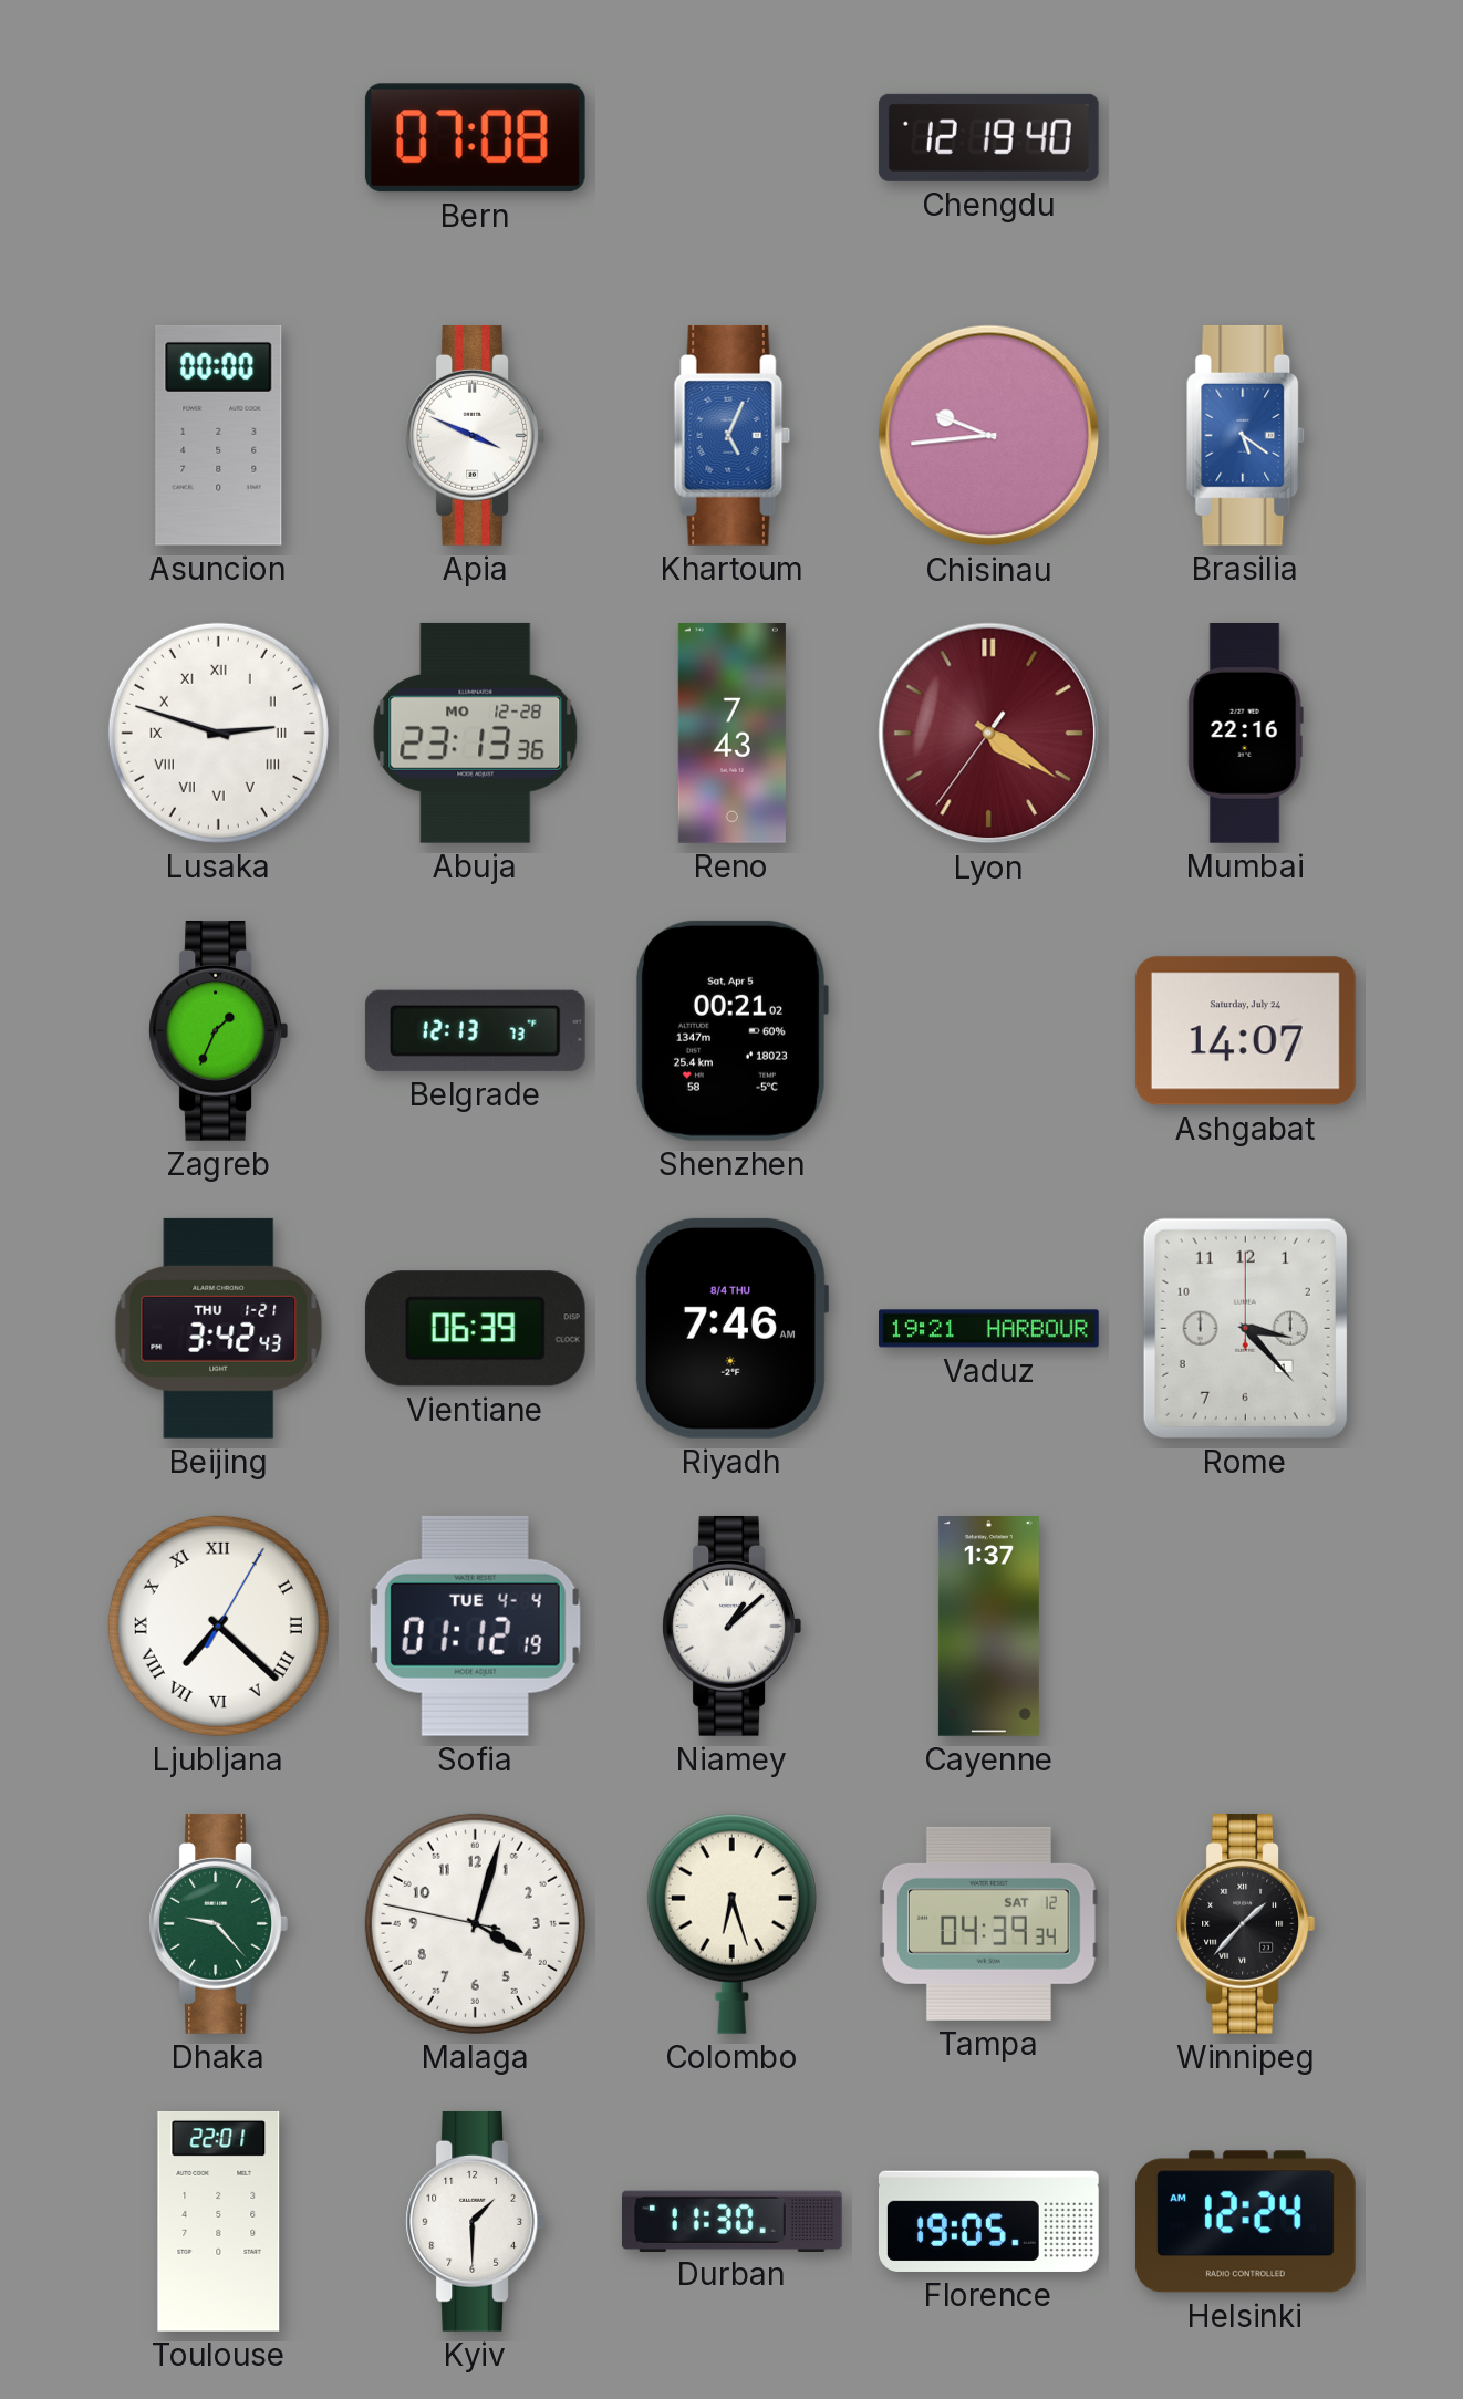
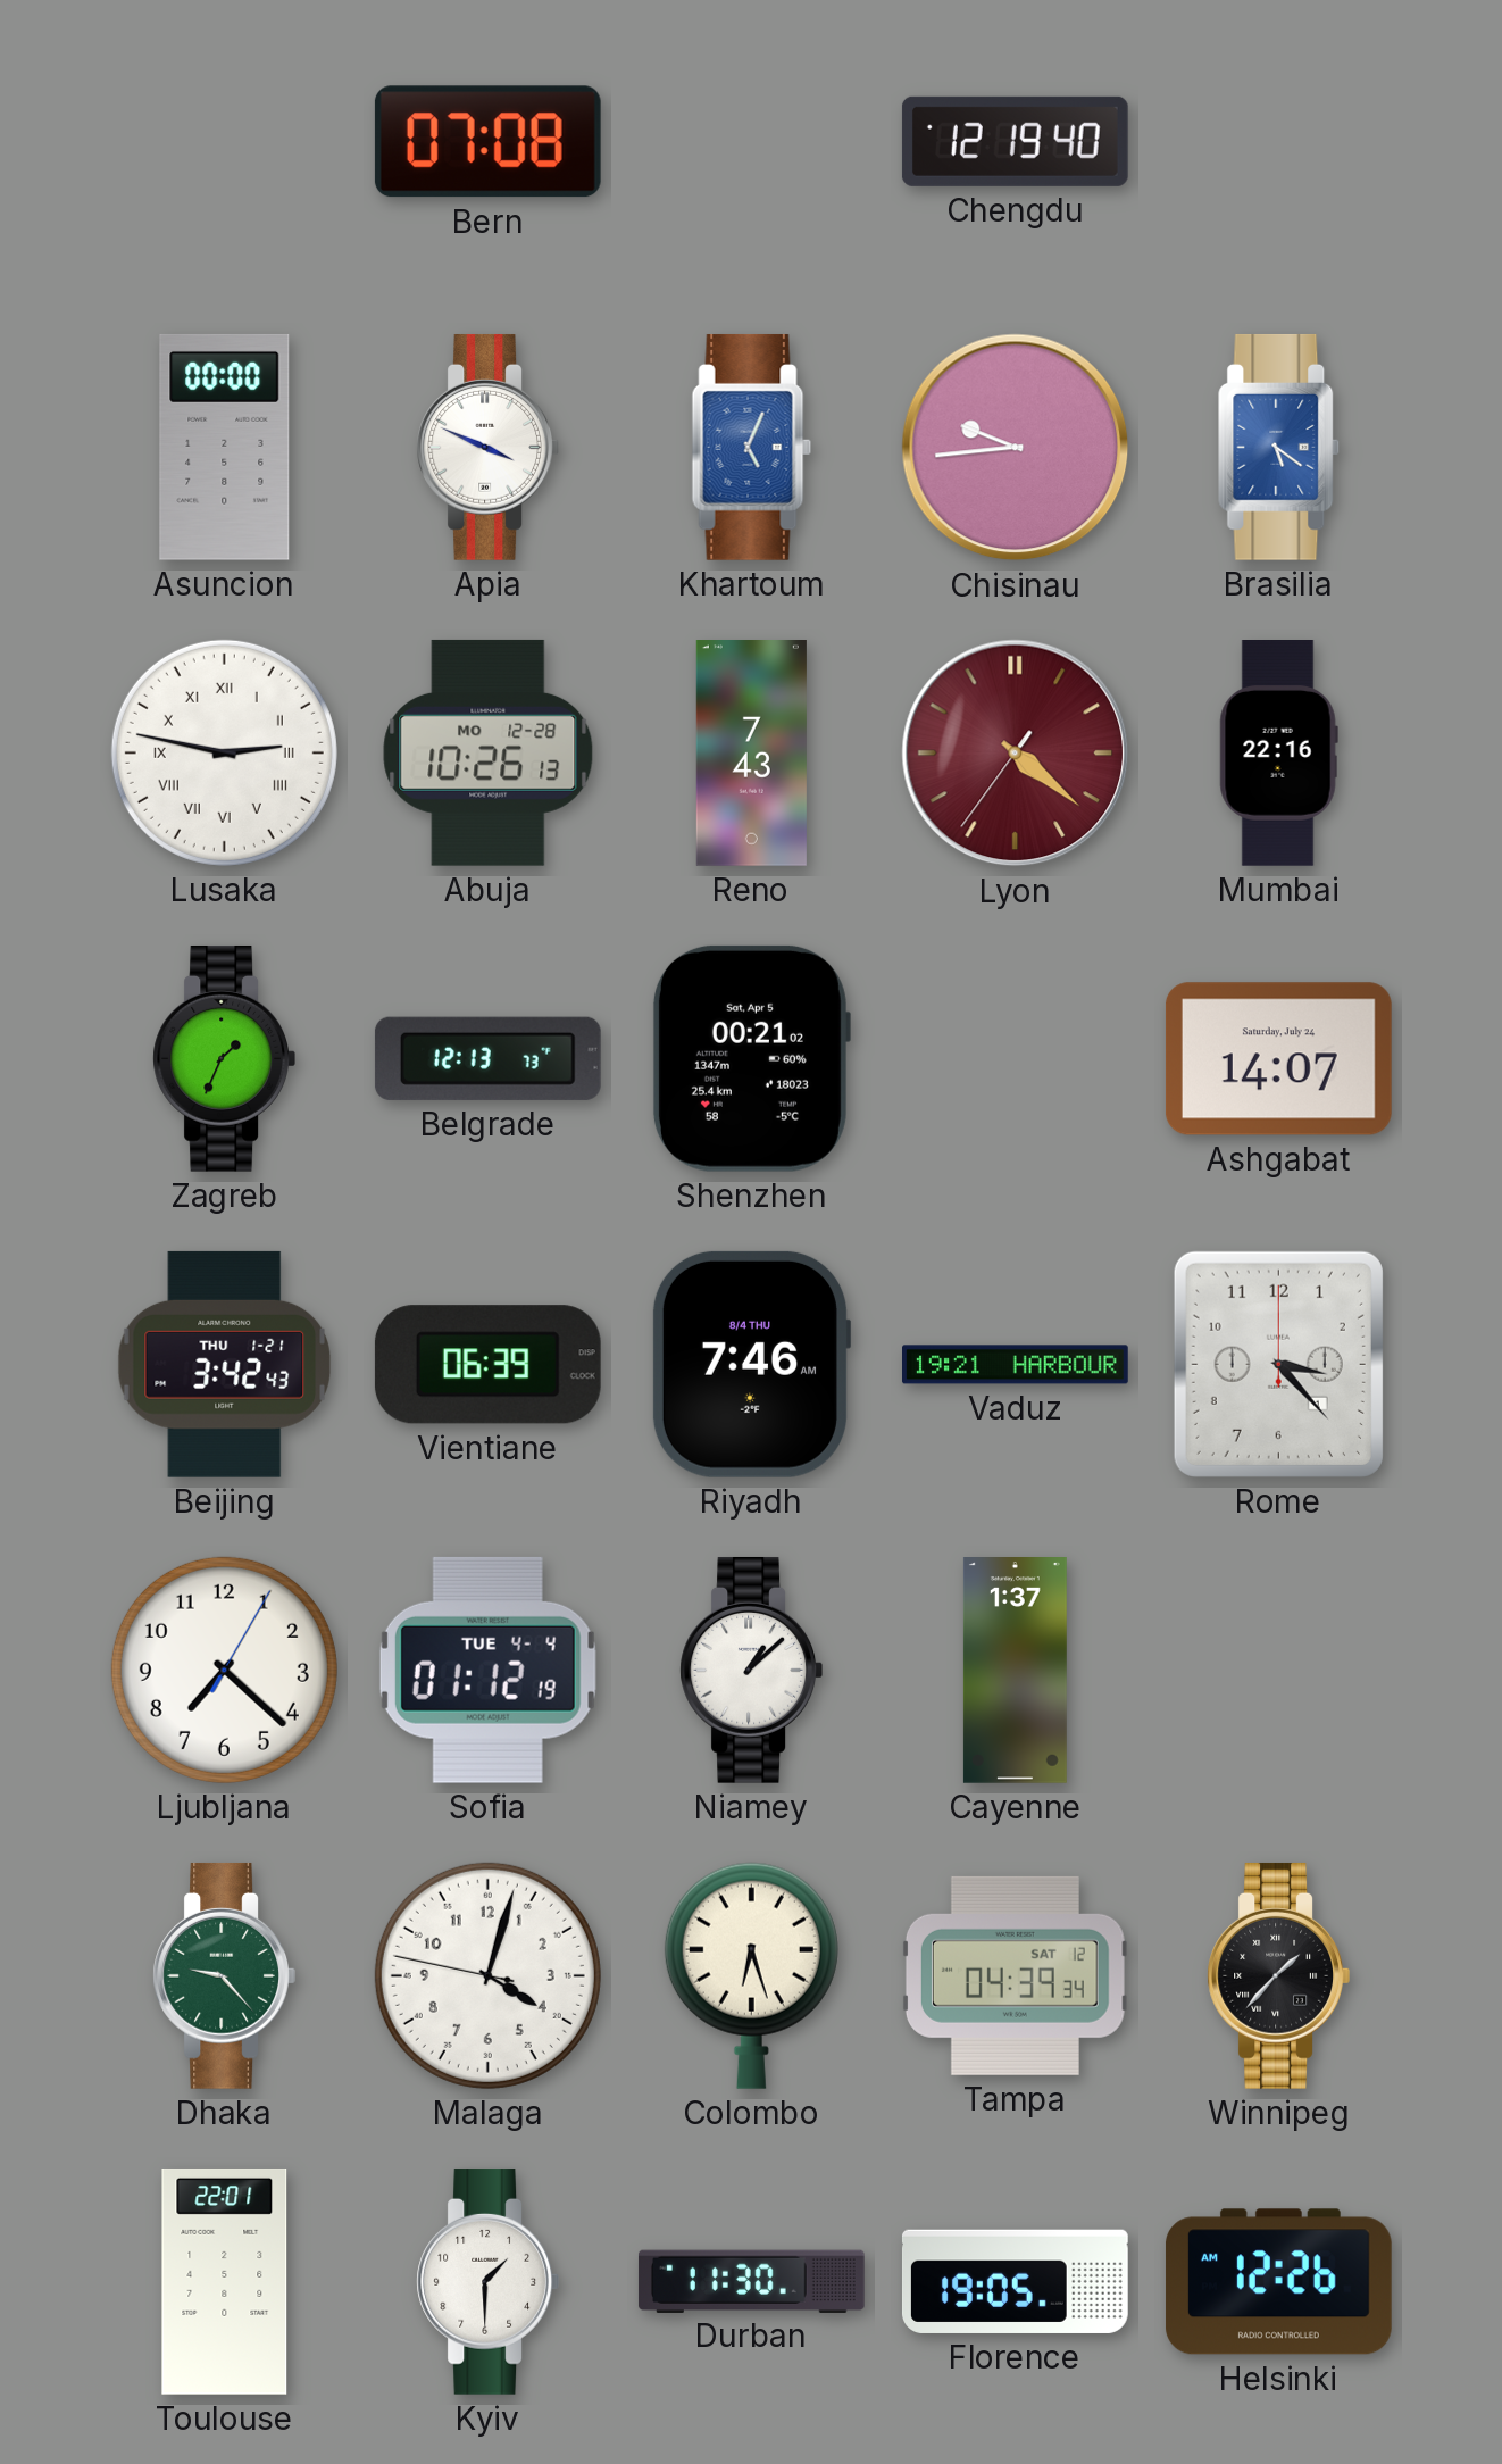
Lusaka: 2:48 -> 2:47
Abuja: 23:13 -> 10:26
Lyon: 4:20 -> 4:21
Ljubljana numerals: Roman -> Arabic
Helsinki: 12:24 -> 12:26
